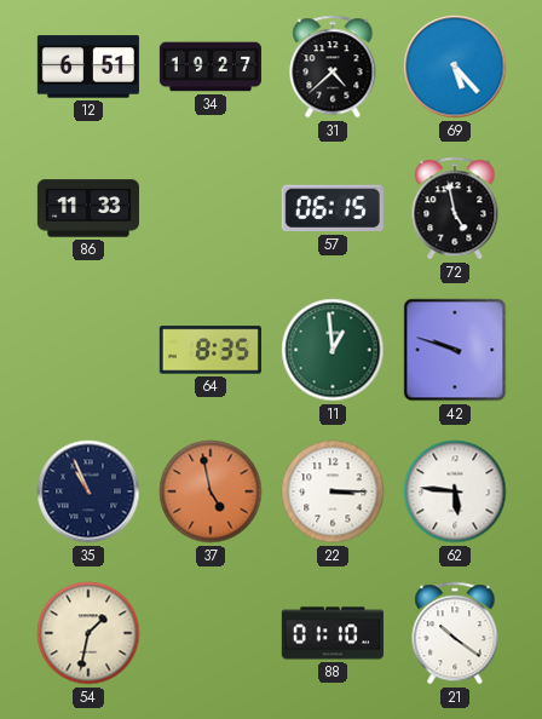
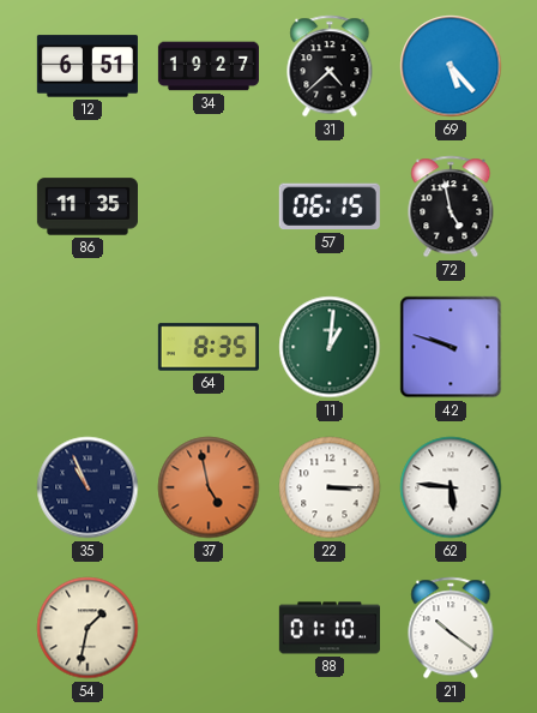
86: 11:33 -> 11:35
11: 12:59 -> 1:01
